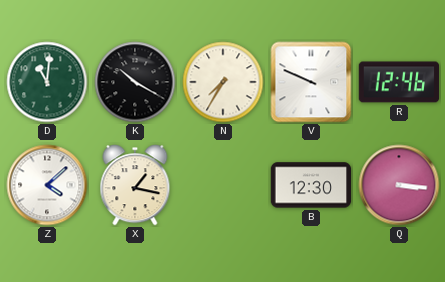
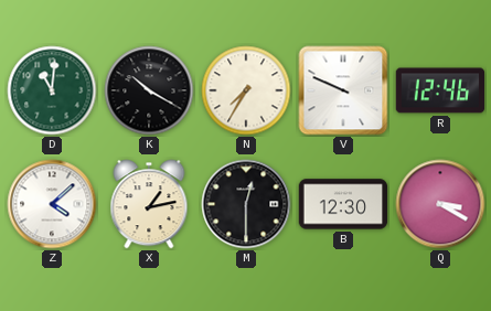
X: 1:17 -> 1:13
M: none -> 12:30
Q: 3:16 -> 3:20
